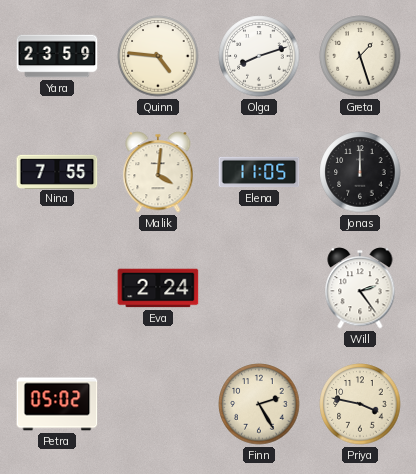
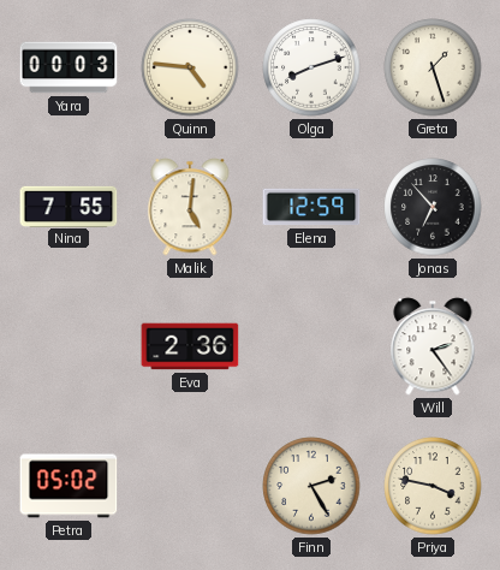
Yara: 23:59 -> 00:03
Malik: 4:01 -> 5:01
Elena: 11:05 -> 12:59
Jonas: 12:00 -> 6:53
Eva: 2:24 -> 2:36
